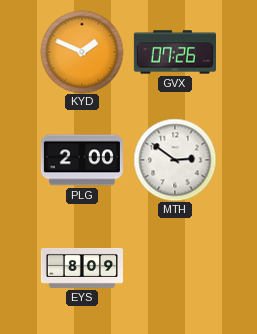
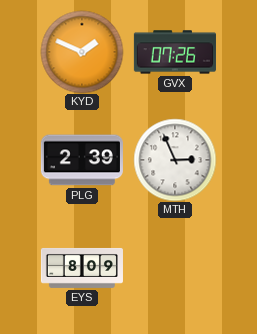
PLG: 2:00 -> 2:39
MTH: 2:51 -> 2:56
